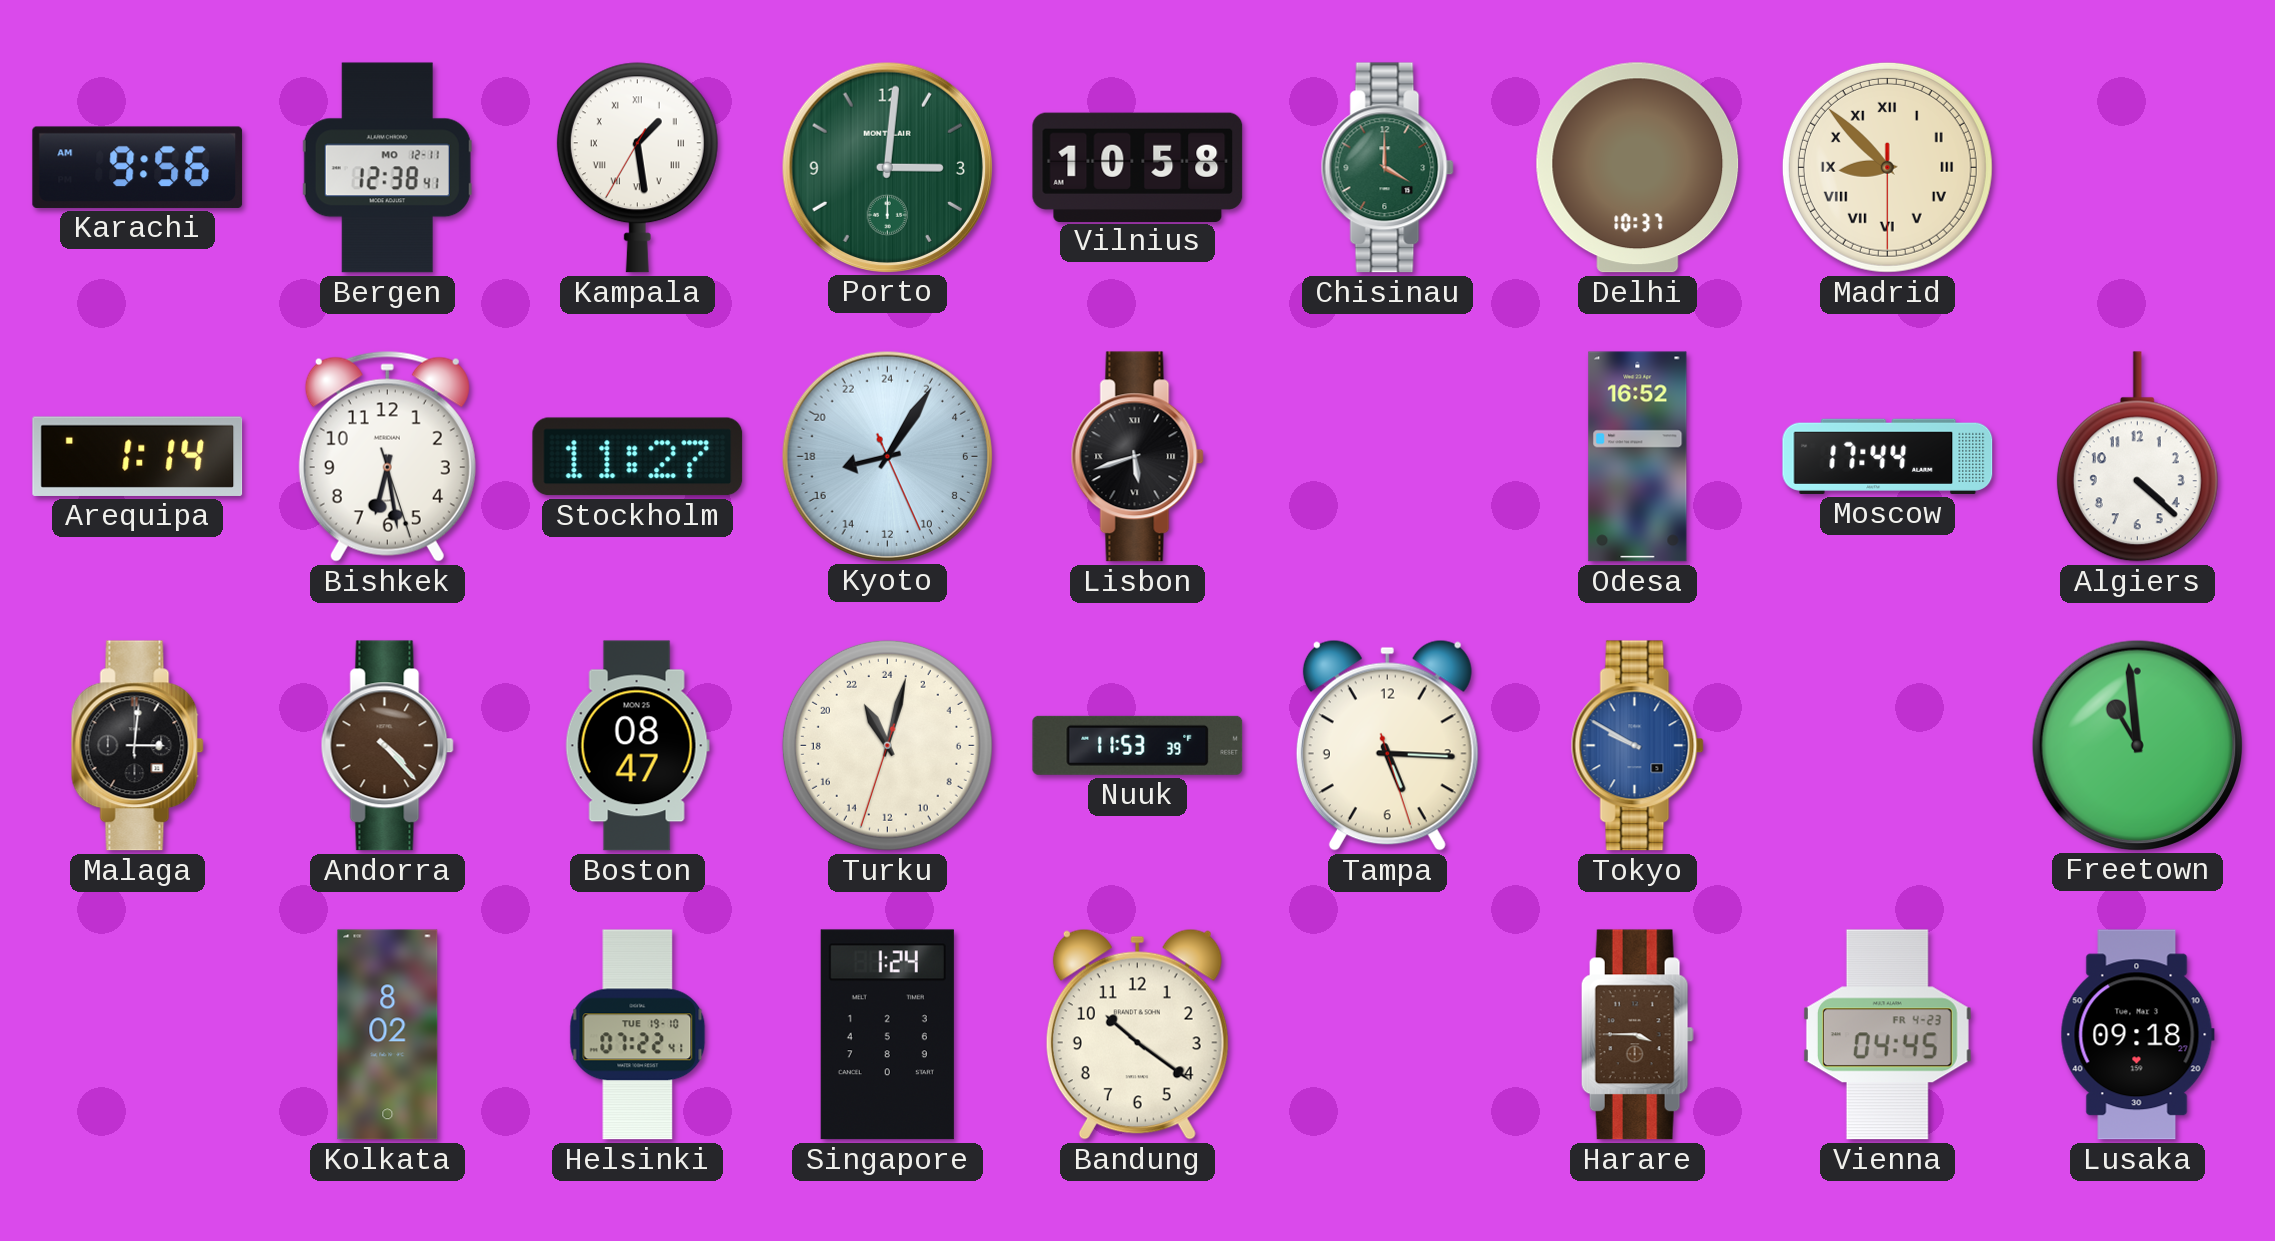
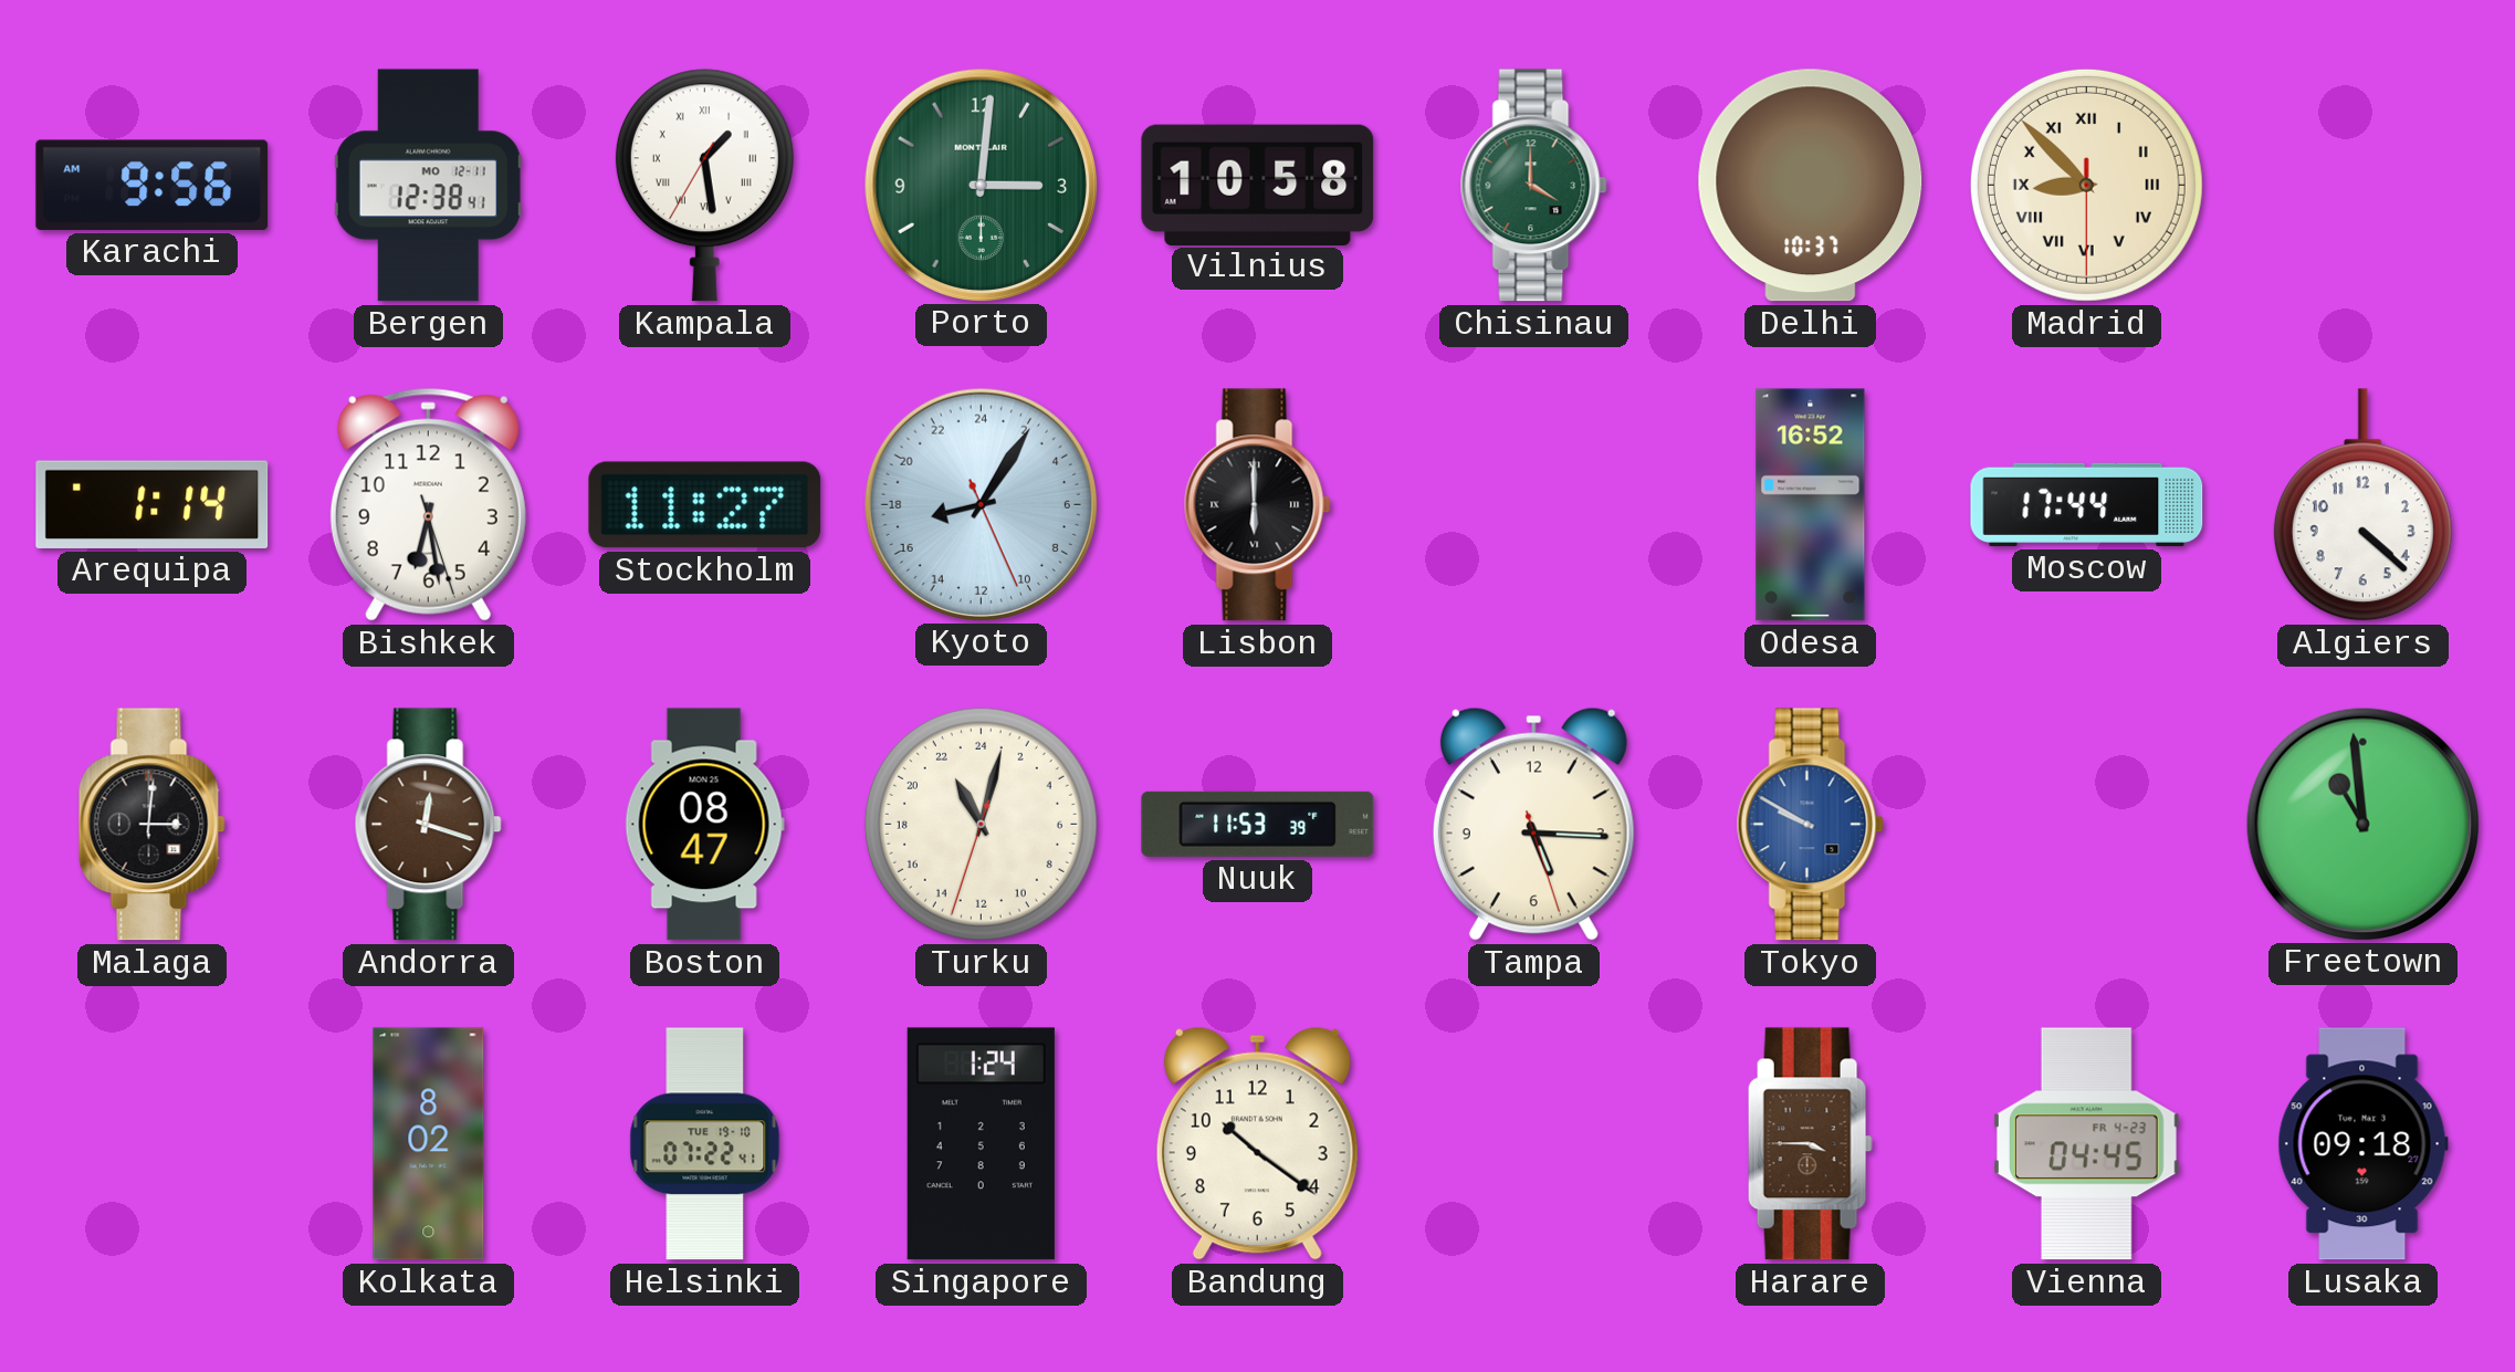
Lisbon: 5:42 -> 6:00
Andorra: 4:23 -> 12:18
